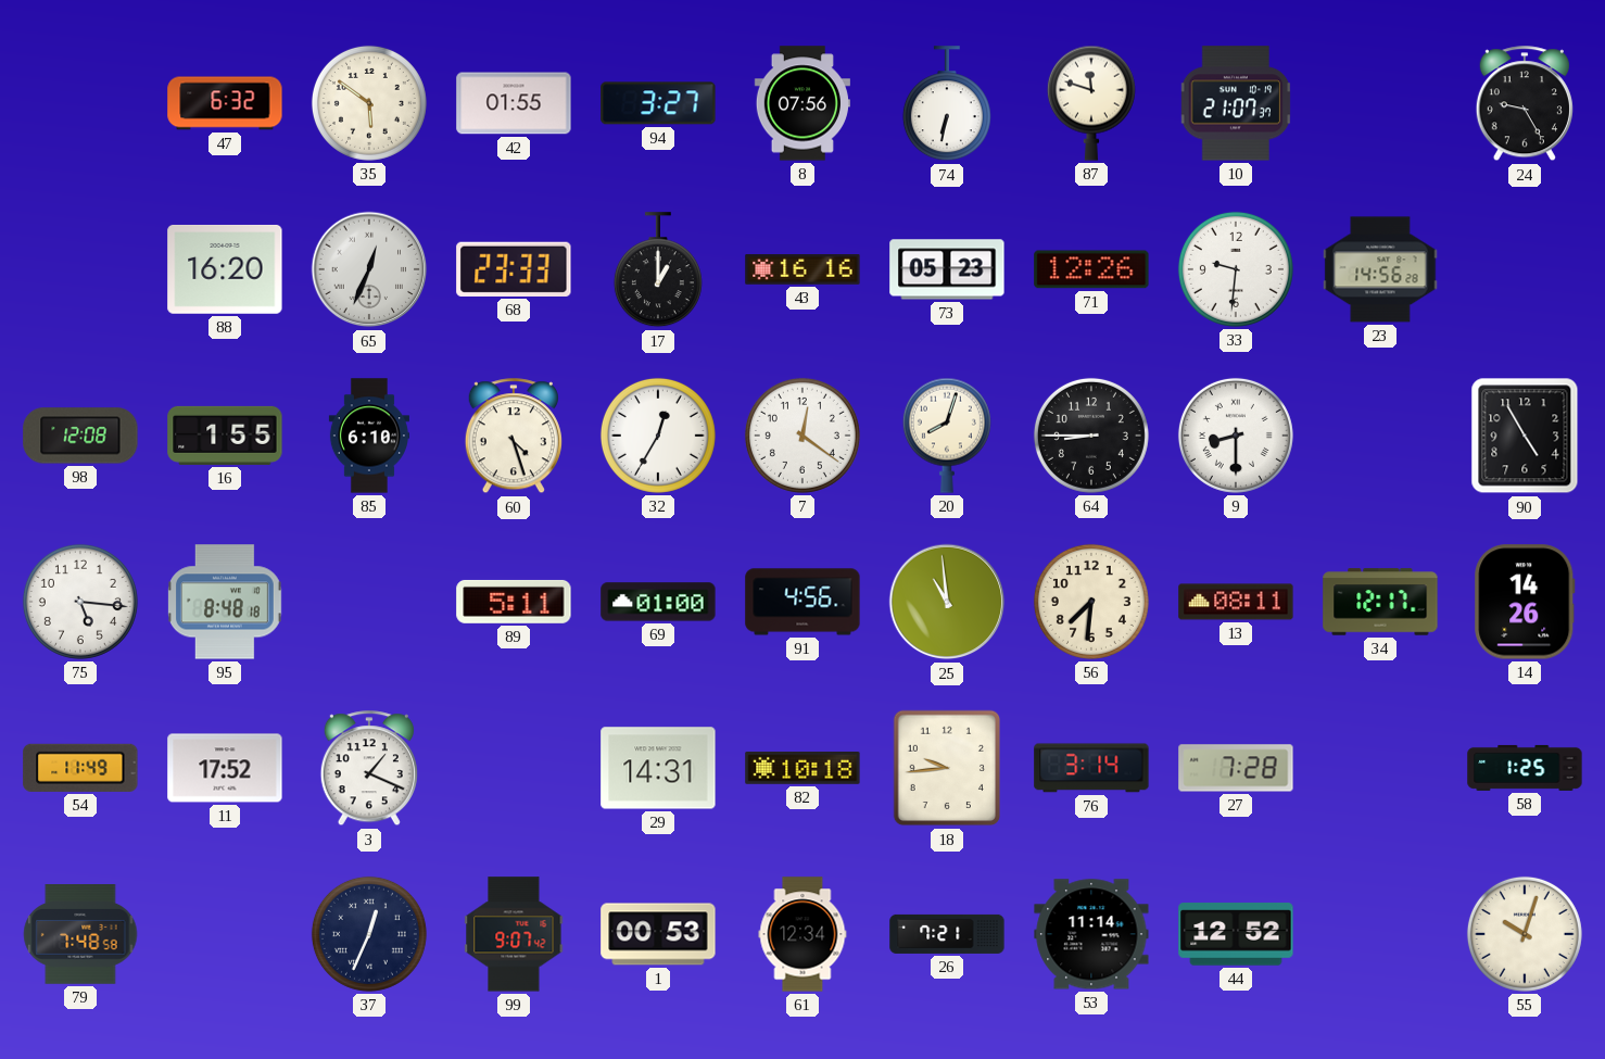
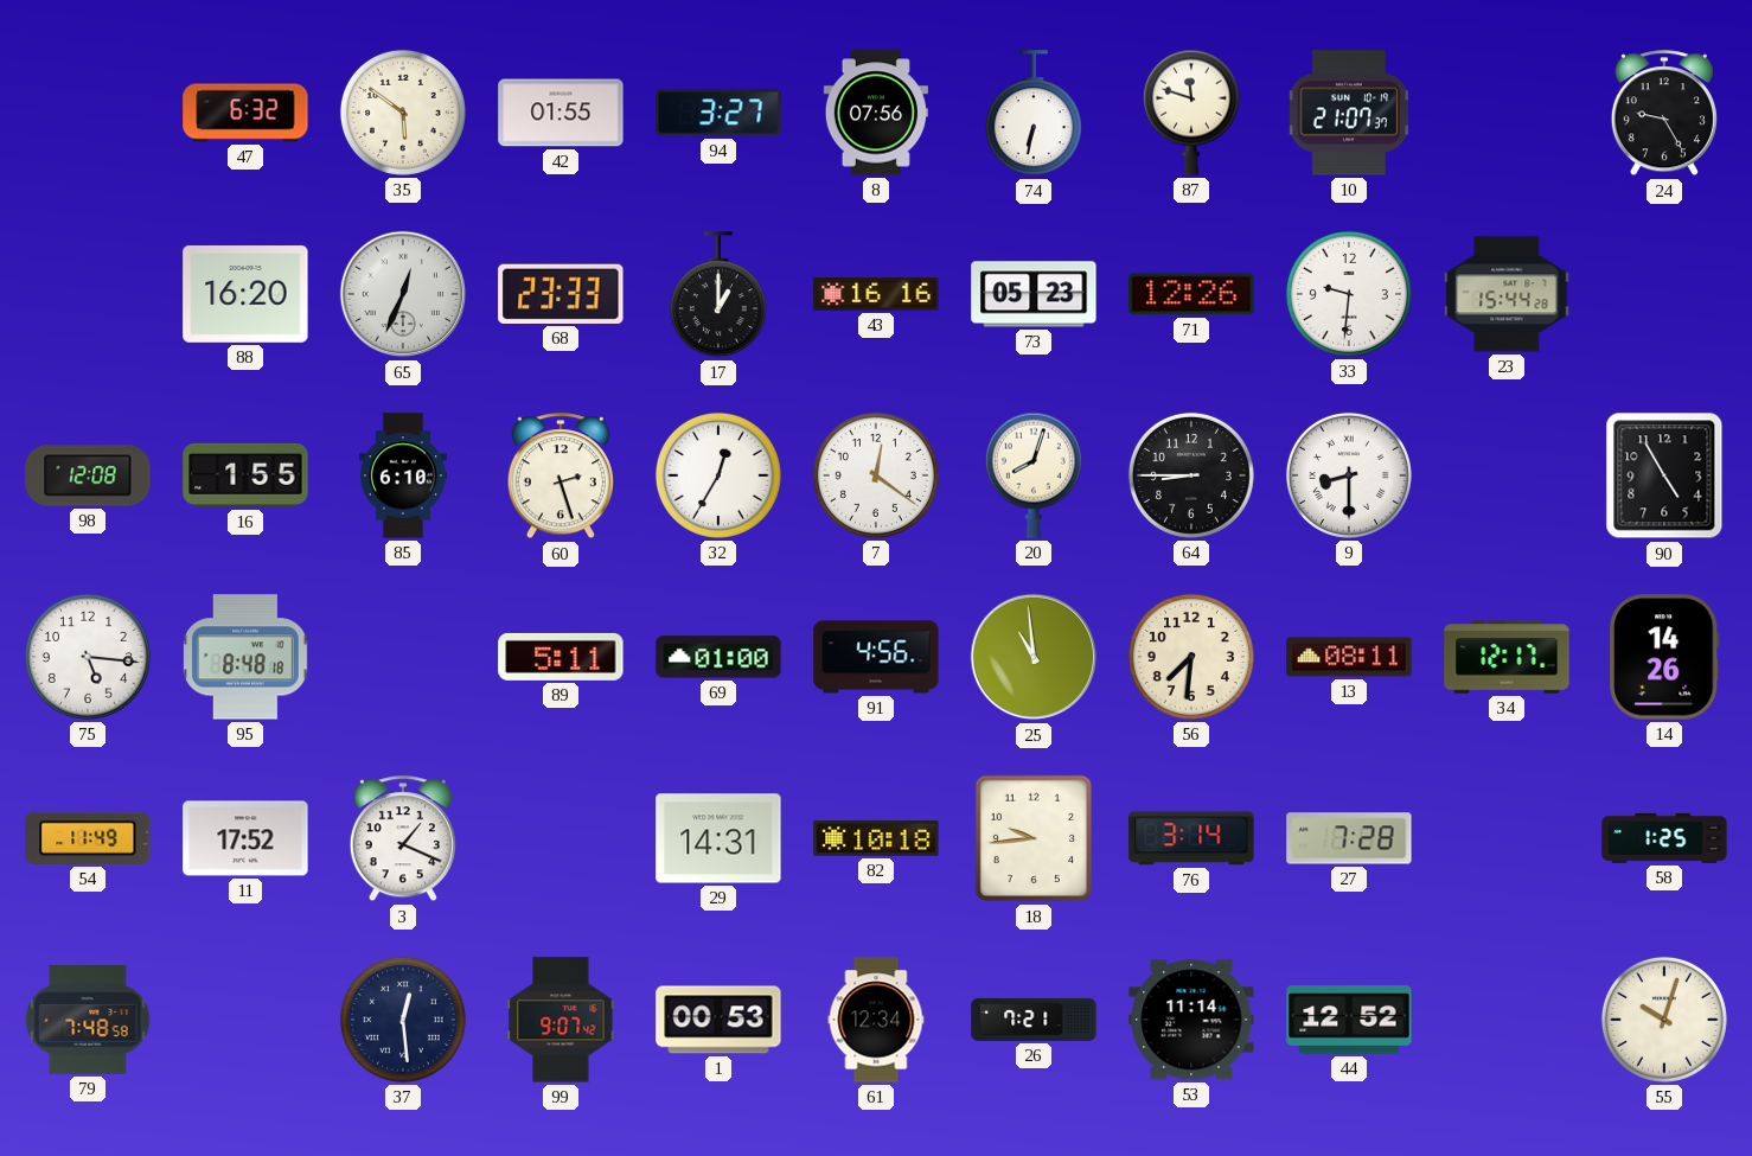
23: 14:56 -> 15:44
60: 4:27 -> 2:27
37: 12:34 -> 12:29
